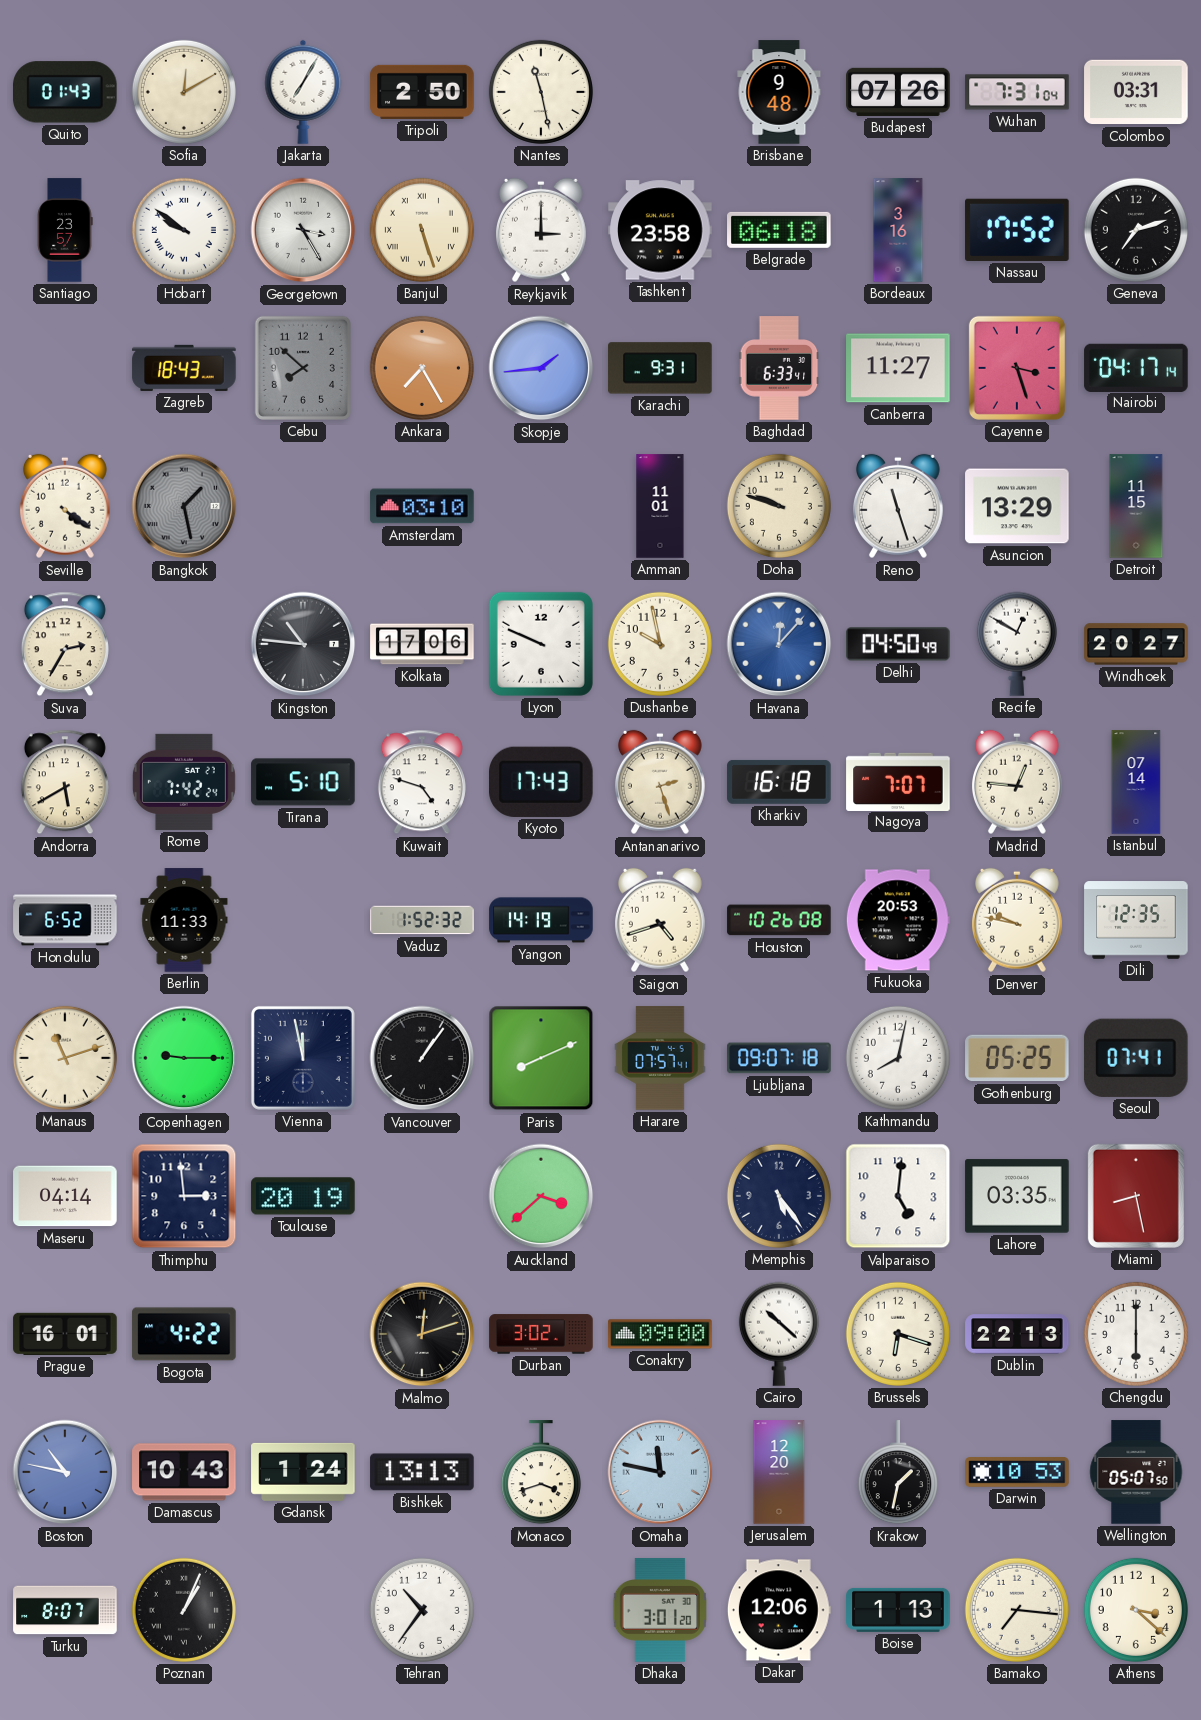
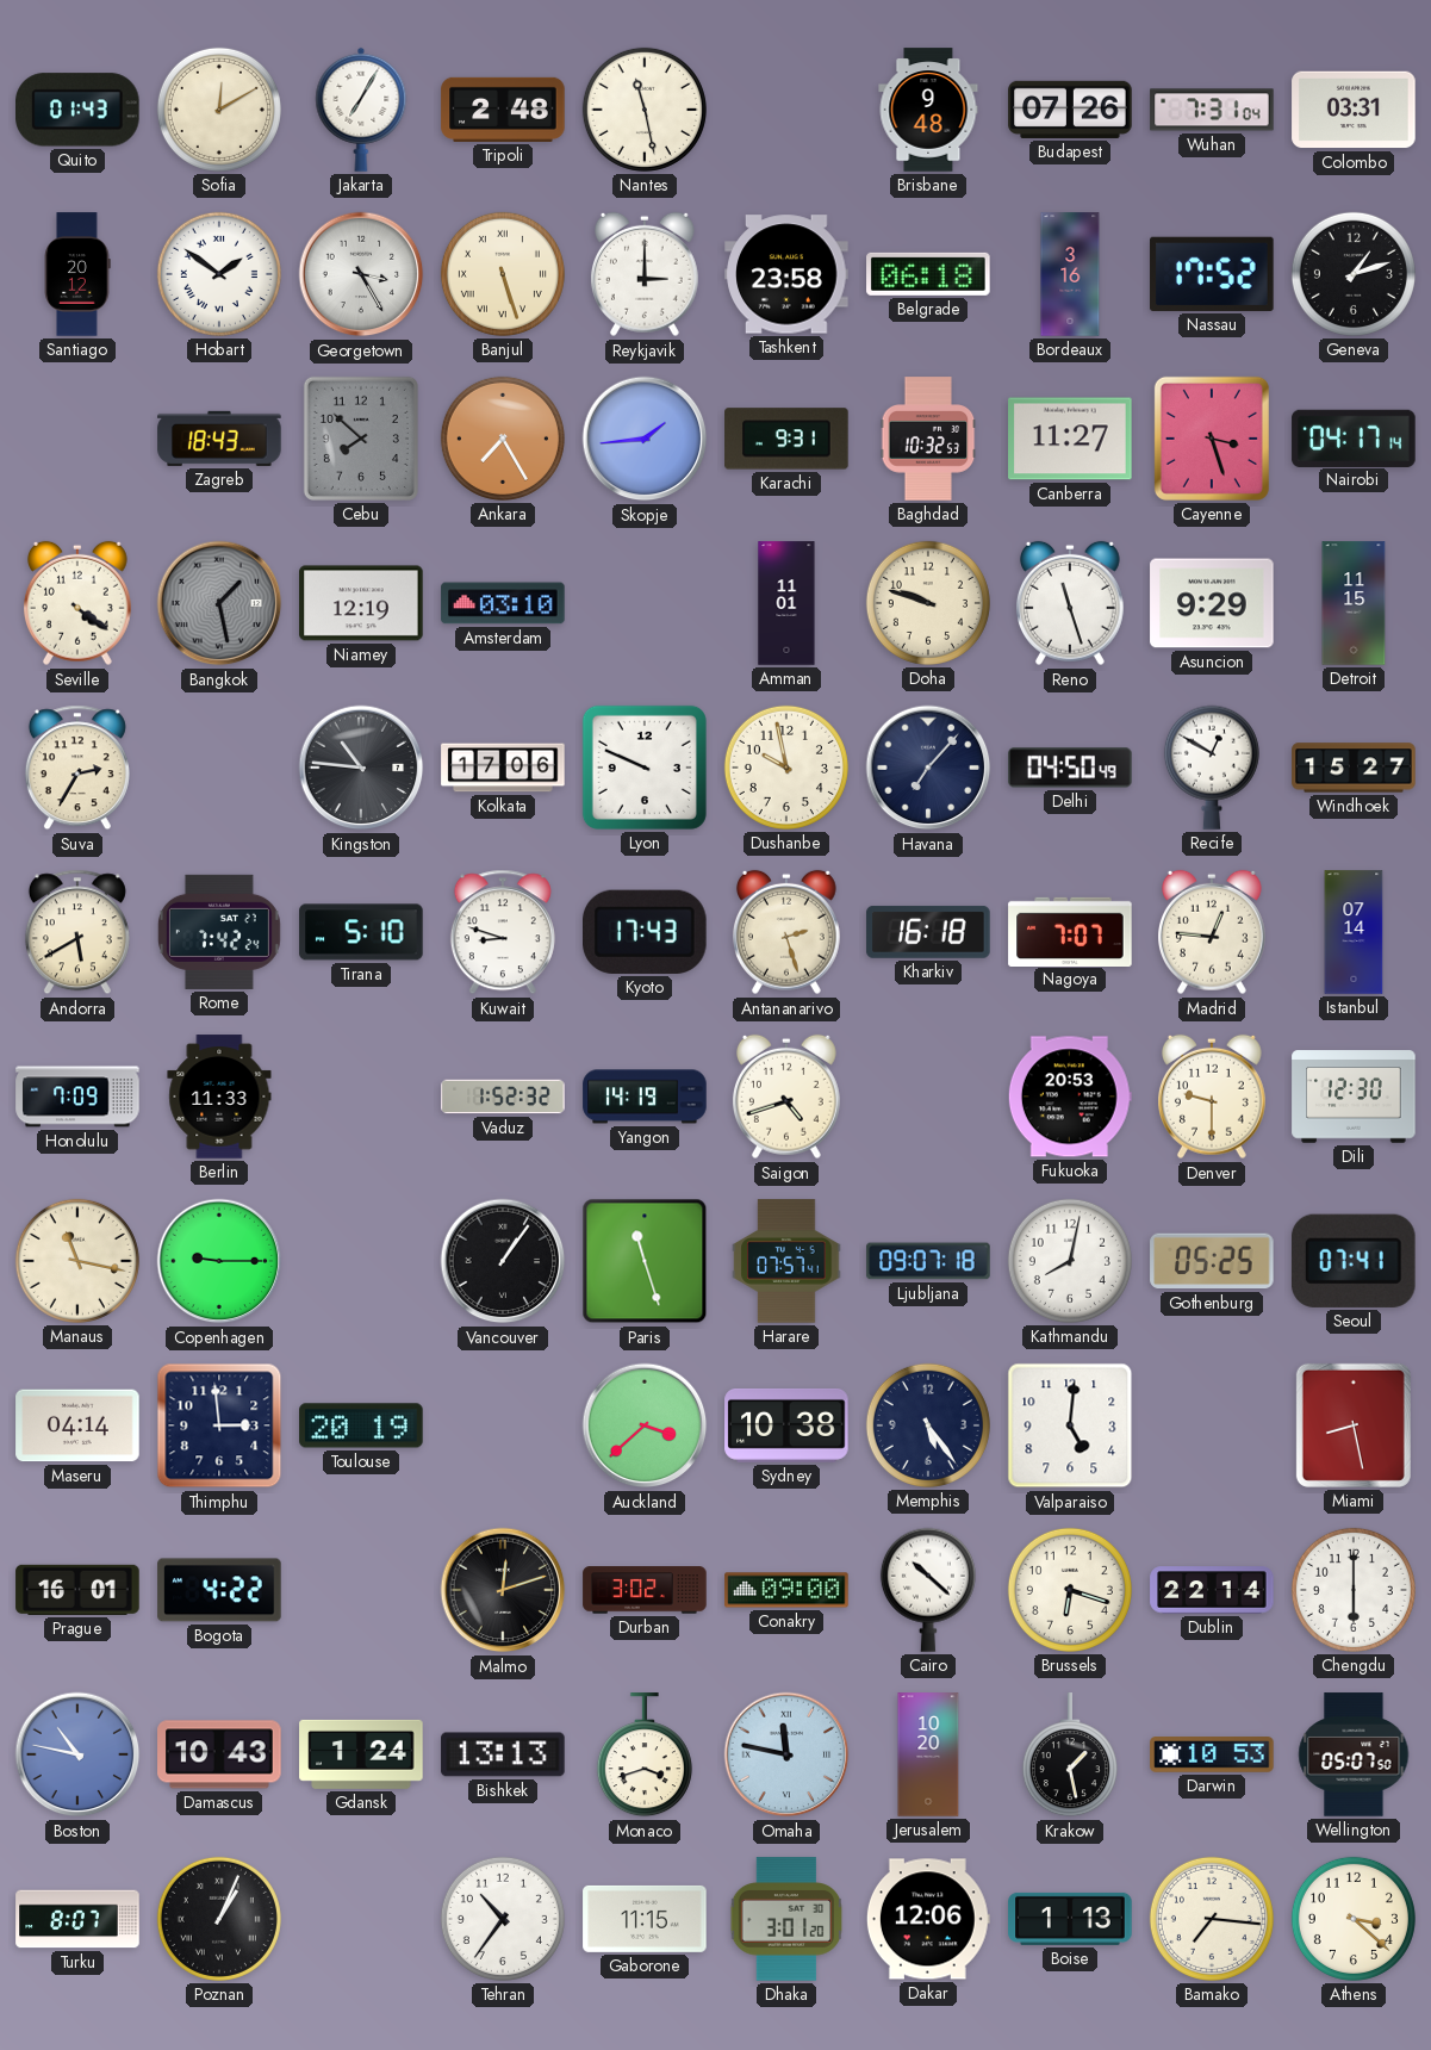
Tripoli: 2:50 -> 2:48
Santiago: 23:57 -> 20:12
Hobart: 9:51 -> 1:51
Geneva: 7:12 -> 1:12
Baghdad: 6:33 -> 10:32
Niamey: none -> 12:19
Asuncion: 13:29 -> 9:29
Havana: 12:07 -> 7:07
Havana dial: blue -> navy
Windhoek: 20:27 -> 15:27
Kuwait: 4:48 -> 8:48
Honolulu: 6:52 -> 7:09
Houston: 10:26 -> none
Denver: 9:47 -> 9:30
Dili: 12:35 -> 12:30
Manaus: 11:12 -> 11:17
Vienna: 11:58 -> none
Paris: 8:11 -> 11:27
Sydney: none -> 10:38
Lahore: 03:35 -> none
Dublin: 22:13 -> 22:14
Jerusalem: 12:20 -> 10:20
Krakow: 1:32 -> 1:28
Gaborone: none -> 11:15
